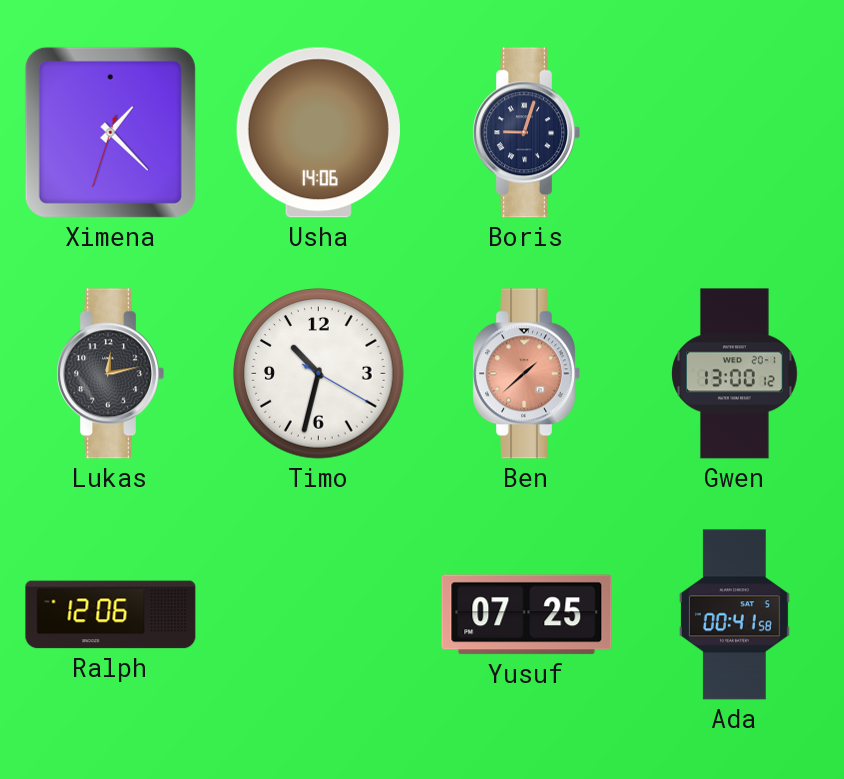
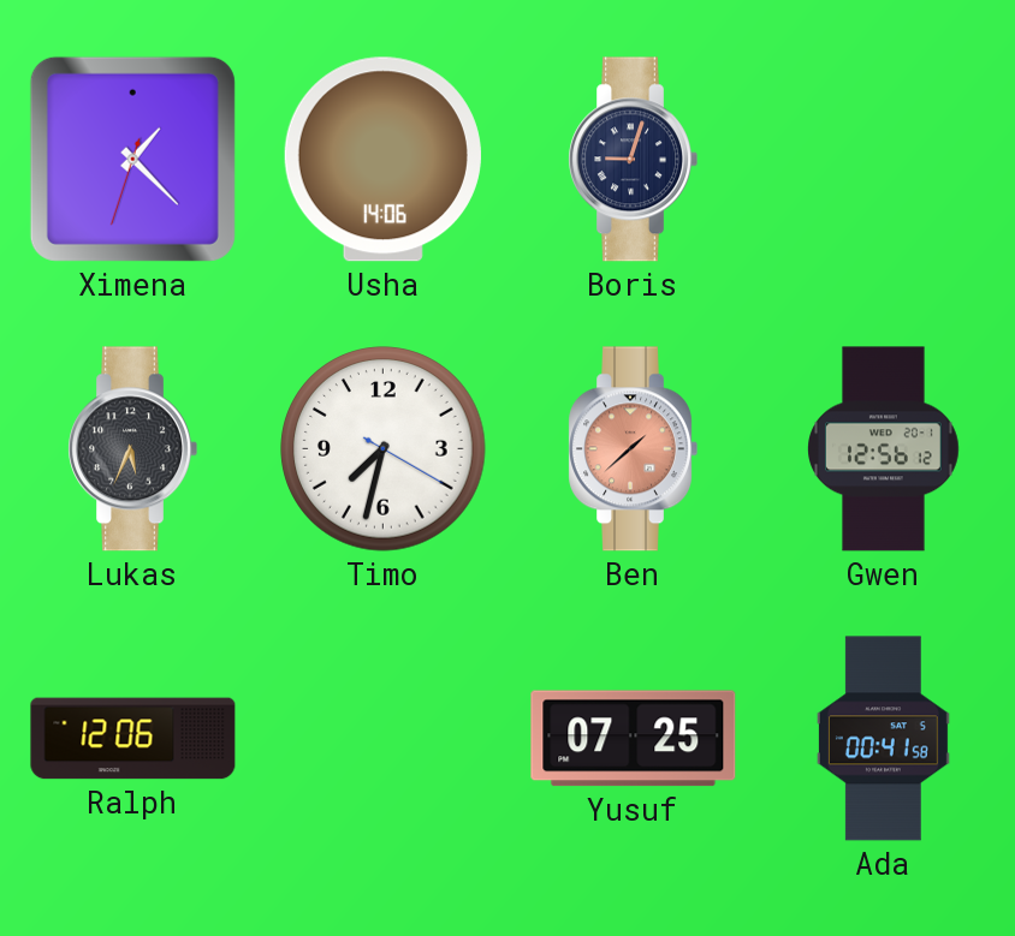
Lukas: 12:13 -> 5:34
Timo: 10:32 -> 7:32
Gwen: 13:00 -> 12:56
